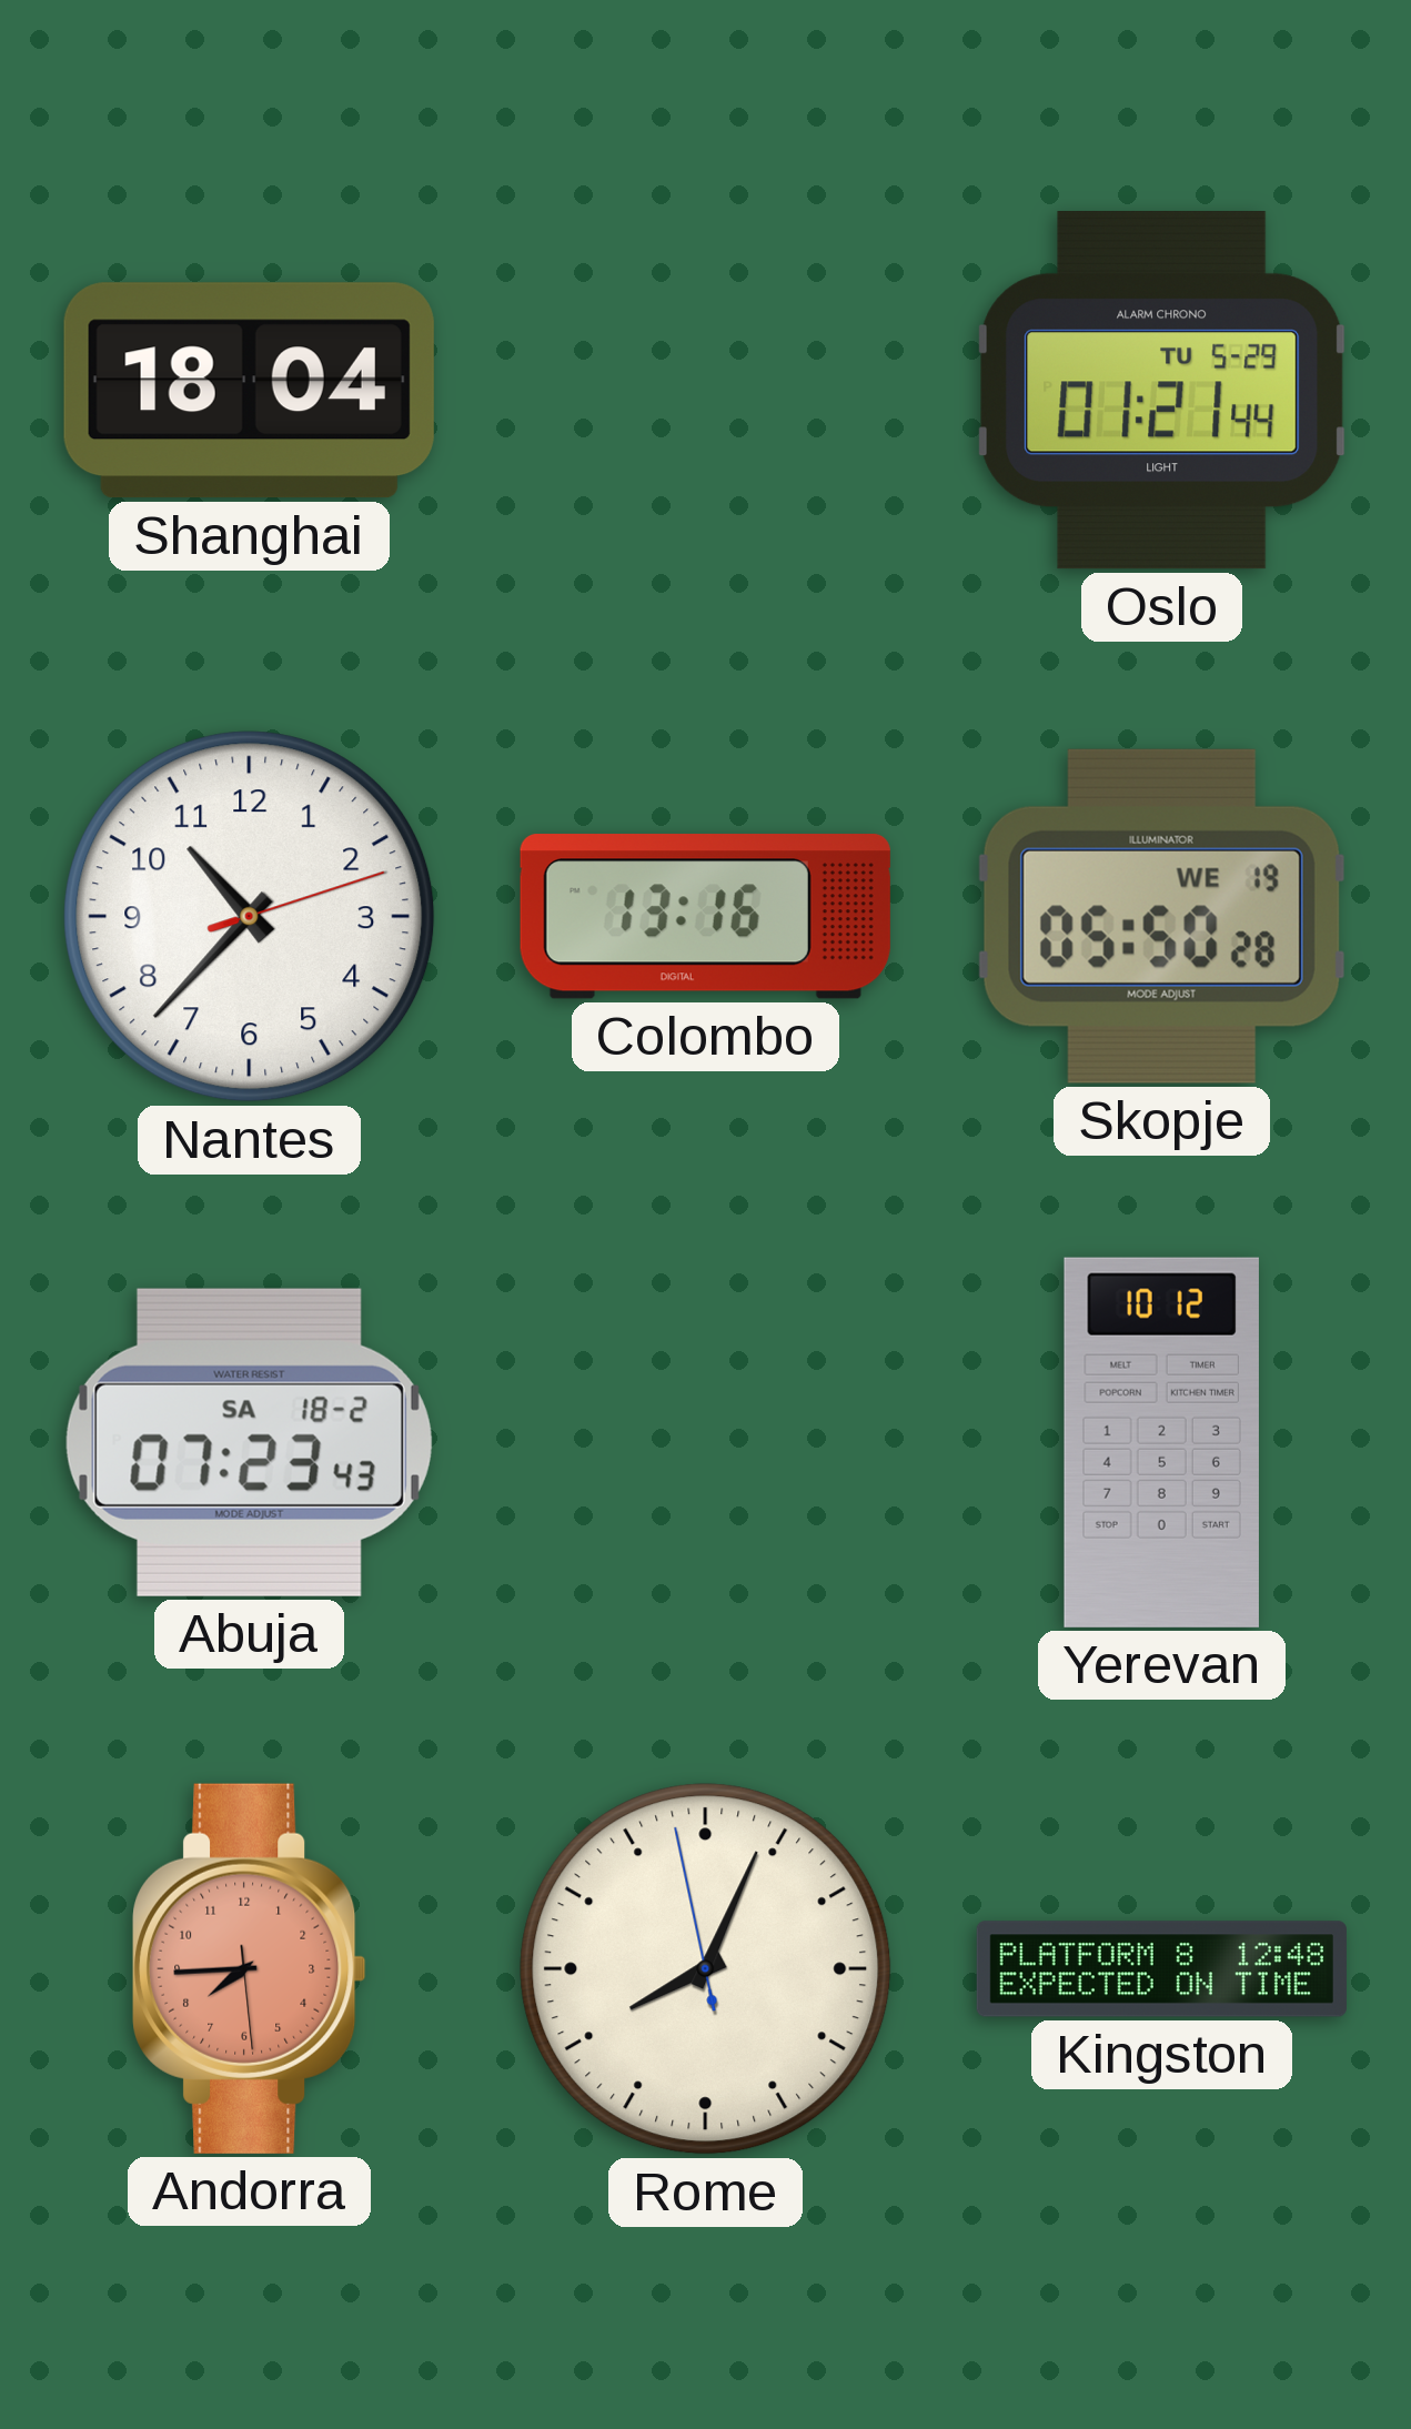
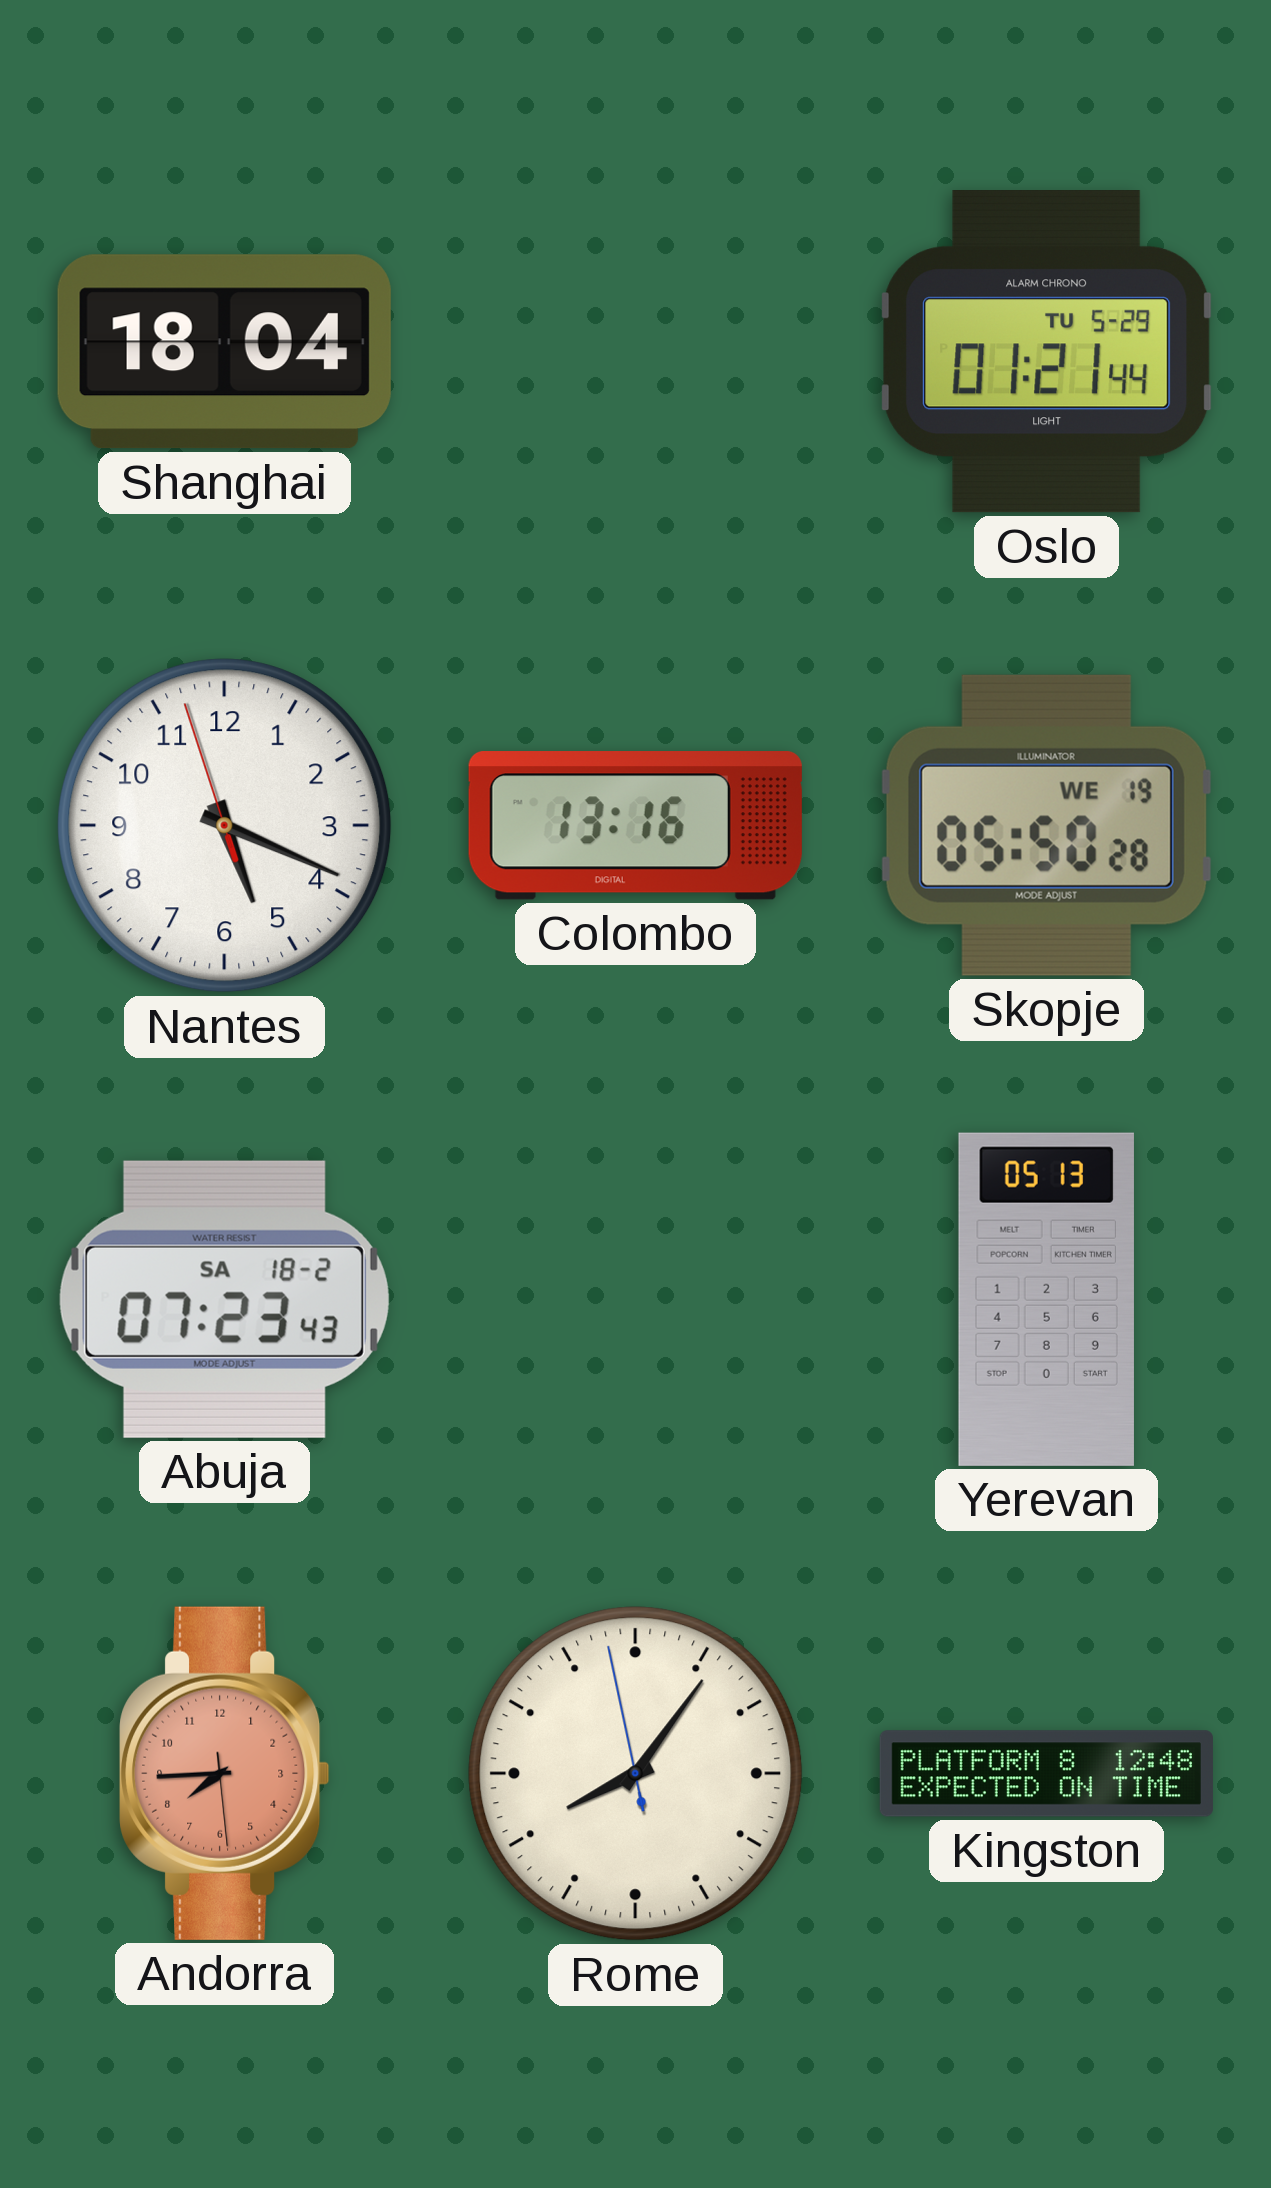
Nantes: 10:37 -> 5:18
Yerevan: 10:12 -> 05:13
Rome: 8:03 -> 8:05
